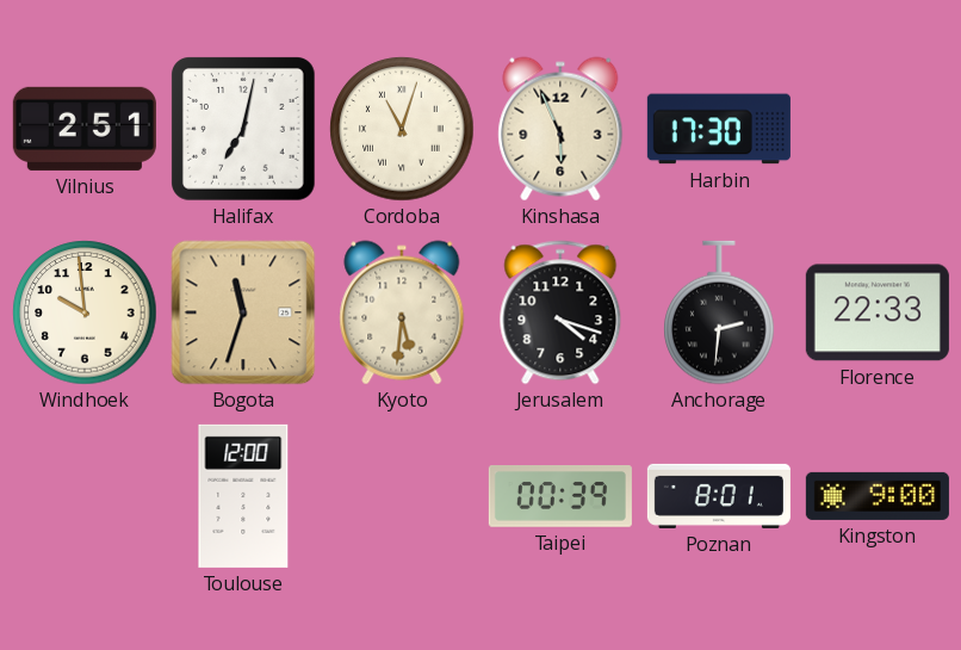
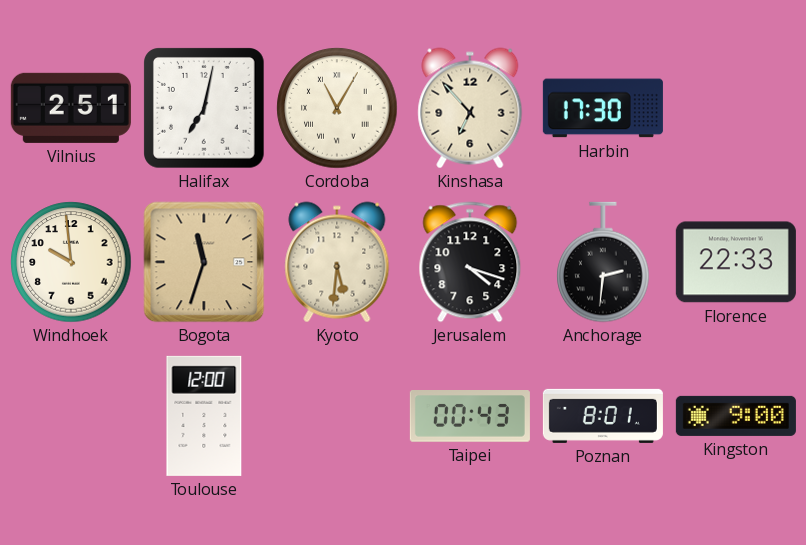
Cordoba: 11:03 -> 11:05
Kinshasa: 5:56 -> 6:53
Taipei: 00:39 -> 00:43
